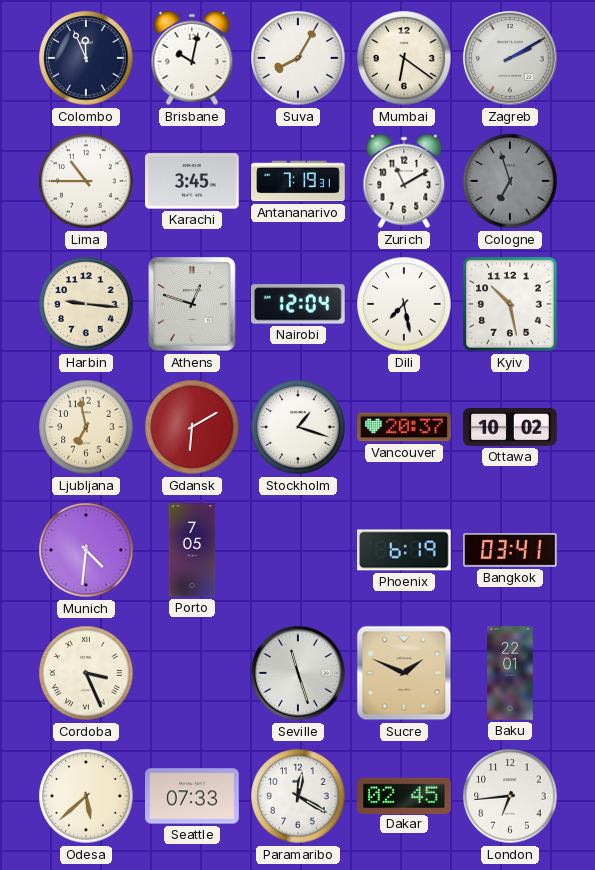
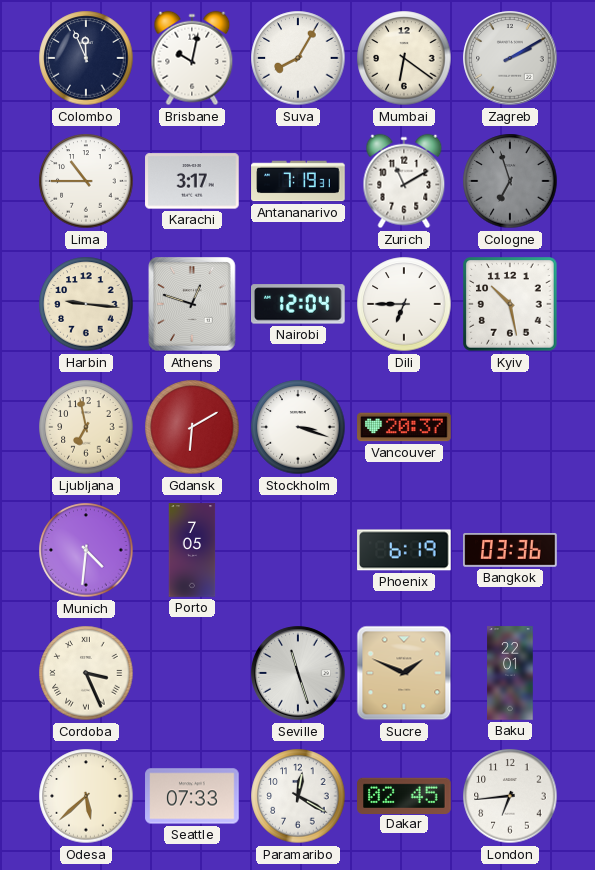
Karachi: 3:45 -> 3:17
Dili: 7:28 -> 6:45
Stockholm: 1:18 -> 3:18
Ottawa: 10:02 -> none
Bangkok: 03:41 -> 03:36
